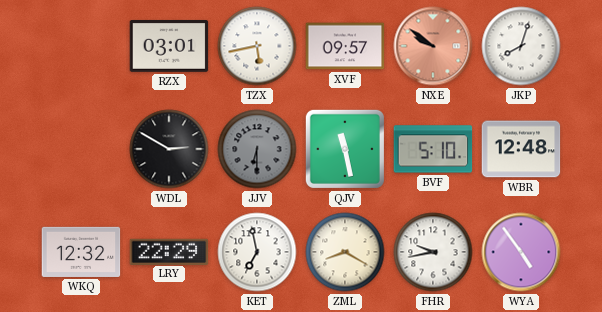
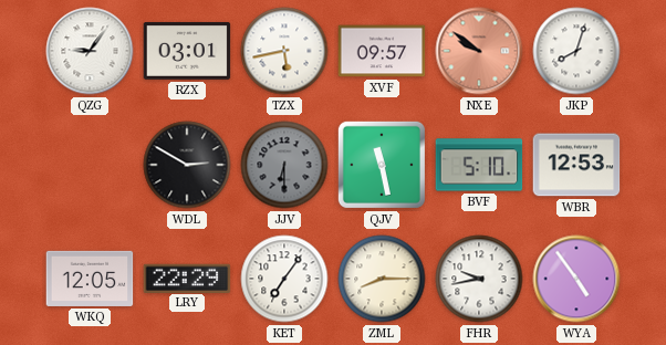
QZG: none -> 9:06
WBR: 12:48 -> 12:53
WKQ: 12:32 -> 12:05
KET: 6:58 -> 7:06
ZML: 8:20 -> 8:15
